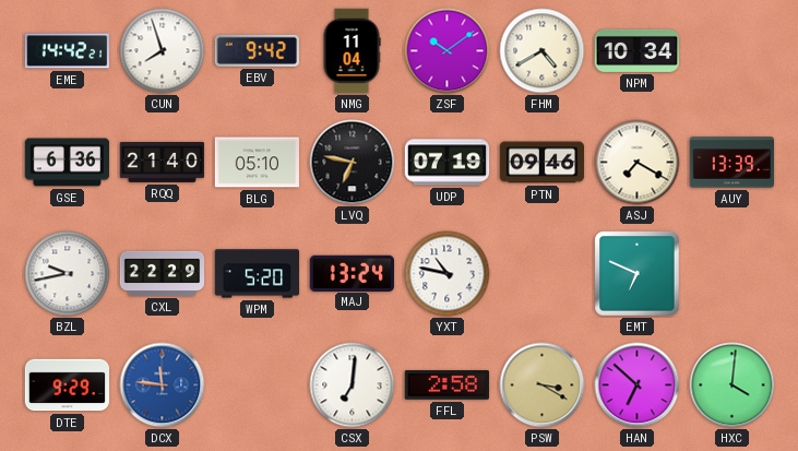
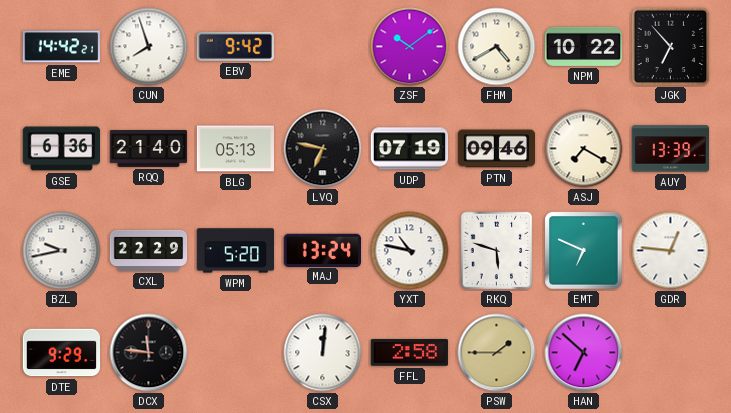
NMG: 11:04 -> none
NPM: 10:34 -> 10:22
JGK: none -> 6:53
BLG: 05:10 -> 05:13
RKQ: none -> 5:48
GDR: none -> 12:46
DCX dial: blue -> black
CSX: 7:01 -> 12:01
PSW: 3:20 -> 1:45
HXC: 4:01 -> none
